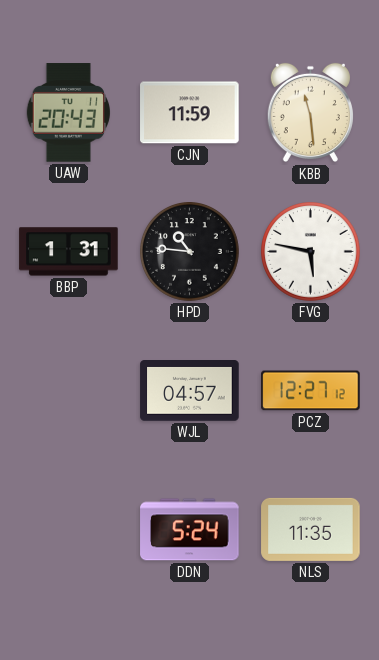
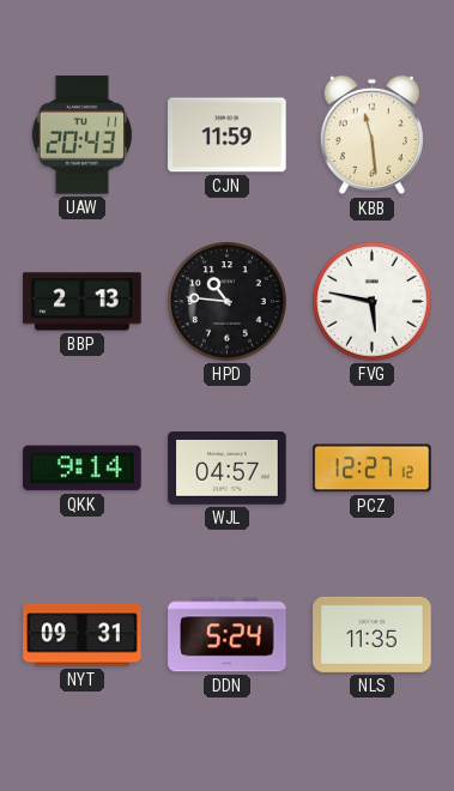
BBP: 1:31 -> 2:13
QKK: none -> 9:14
NYT: none -> 09:31
